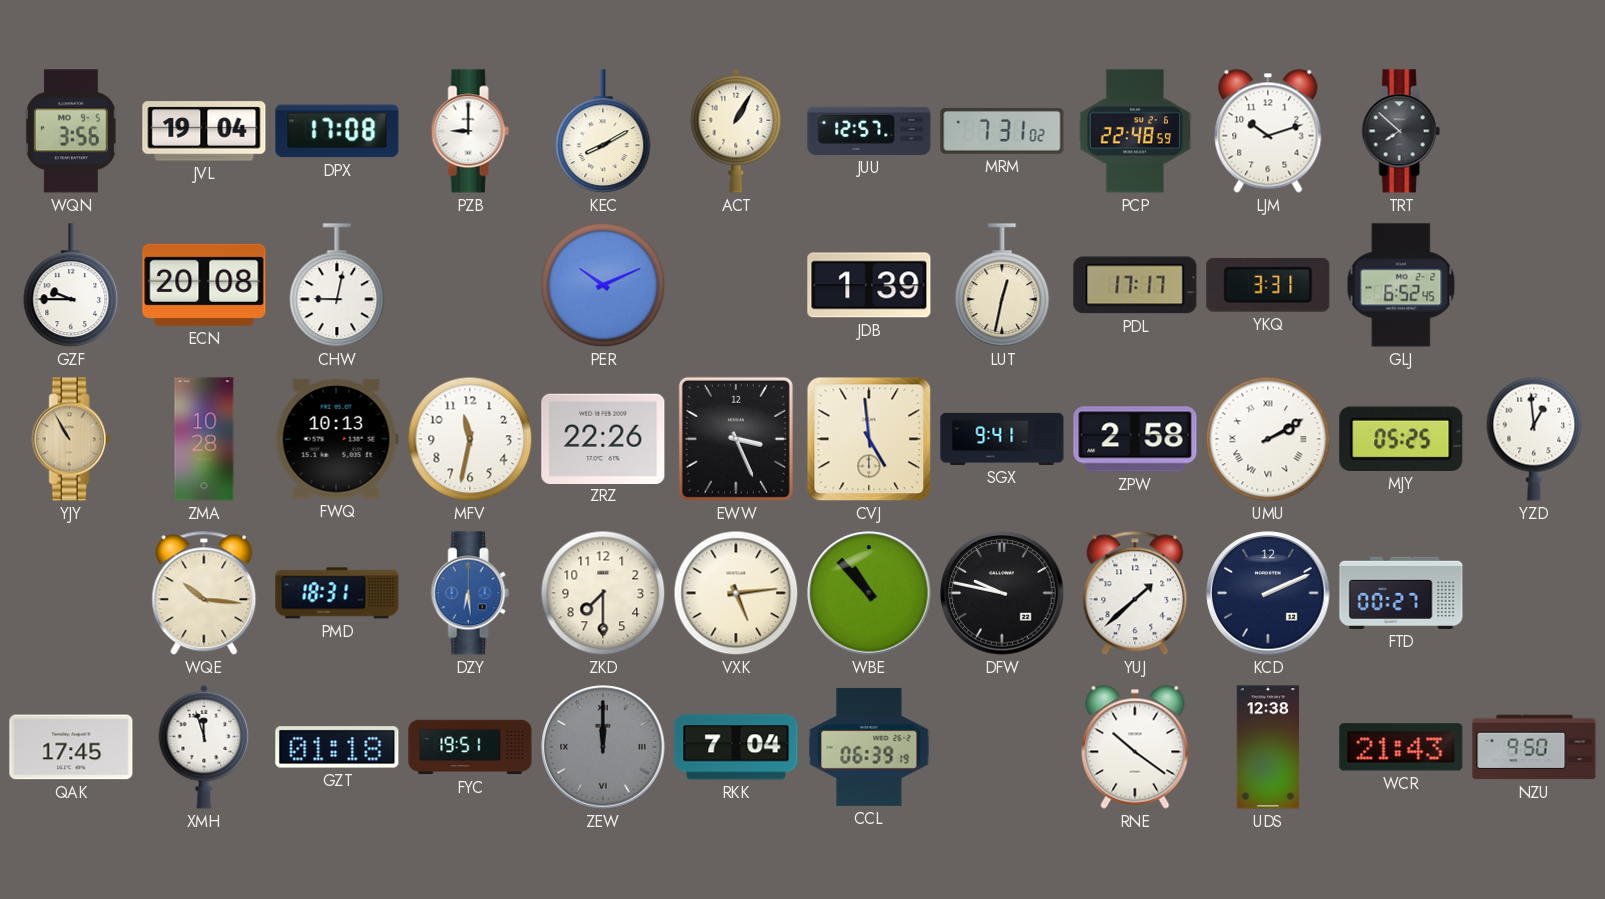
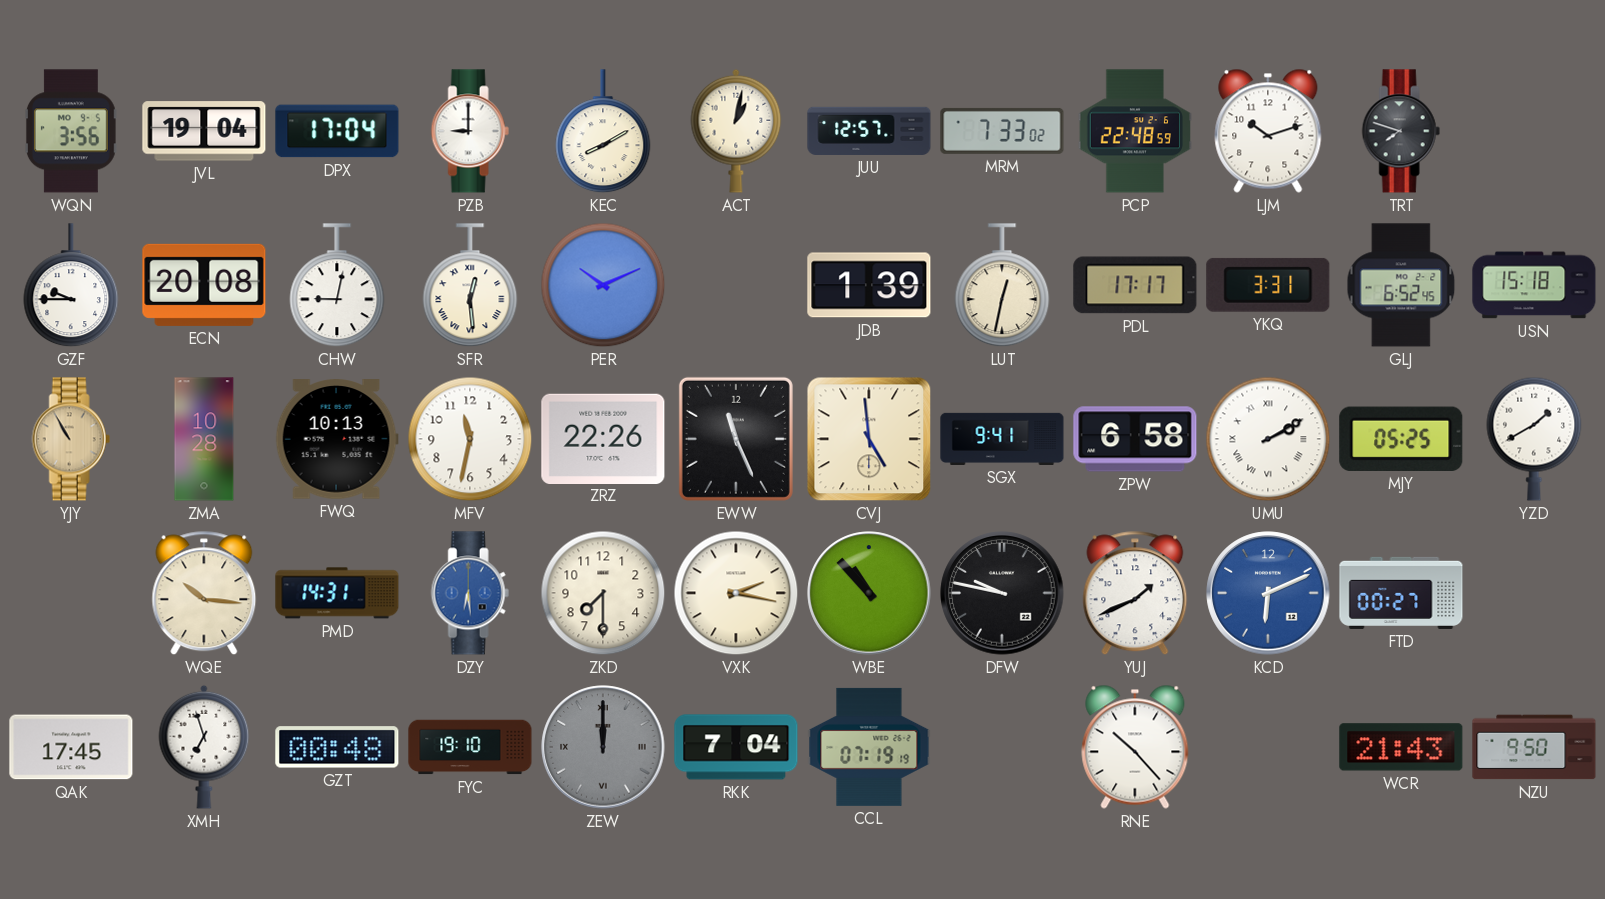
DPX: 17:08 -> 17:04
ACT: 1:05 -> 1:02
MRM: 7:31 -> 7:33
TRT: 7:52 -> 7:48
SFR: none -> 12:29
USN: none -> 15:18
EWW: 3:26 -> 11:26
ZPW: 2:58 -> 6:58
YZD: 12:59 -> 1:40
PMD: 18:31 -> 14:31
VXK: 5:14 -> 2:17
YUJ: 1:38 -> 1:41
KCD: 2:11 -> 6:11
KCD dial: navy -> blue
XMH: 11:57 -> 6:57
GZT: 01:18 -> 00:48
FYC: 19:51 -> 19:10
CCL: 06:39 -> 07:19
RNE: 10:21 -> 10:23
UDS: 12:38 -> none
